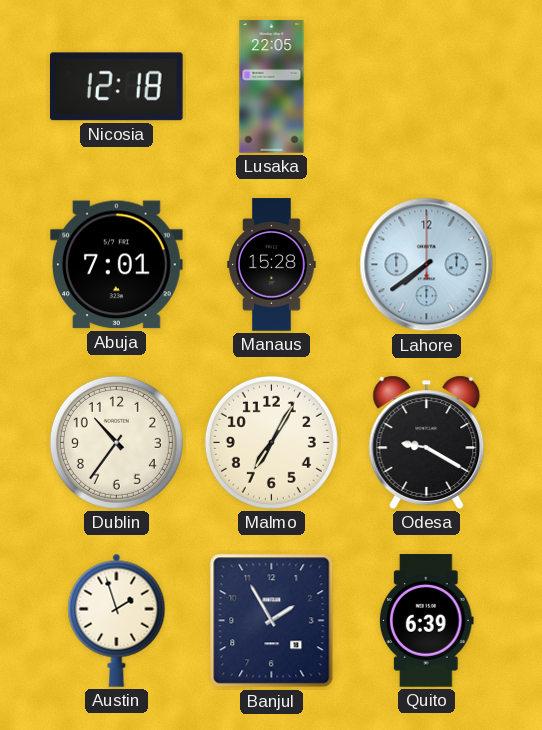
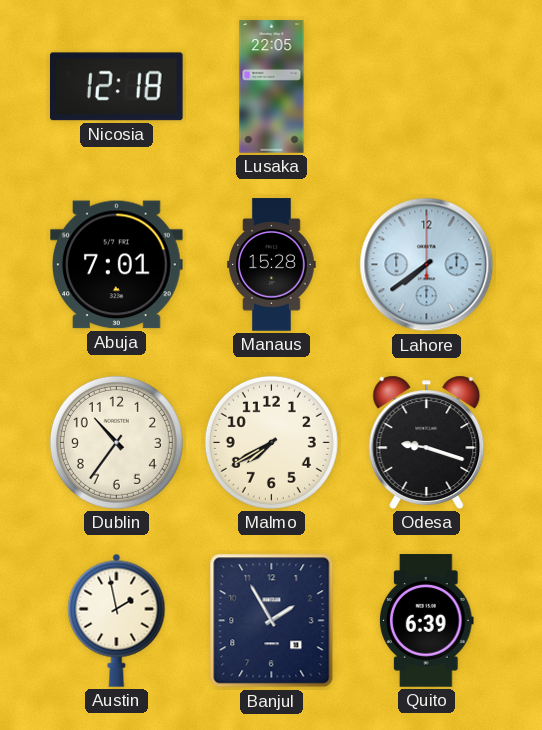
Malmo: 7:05 -> 7:40
Odesa: 9:20 -> 9:18
Austin: 1:57 -> 1:58
